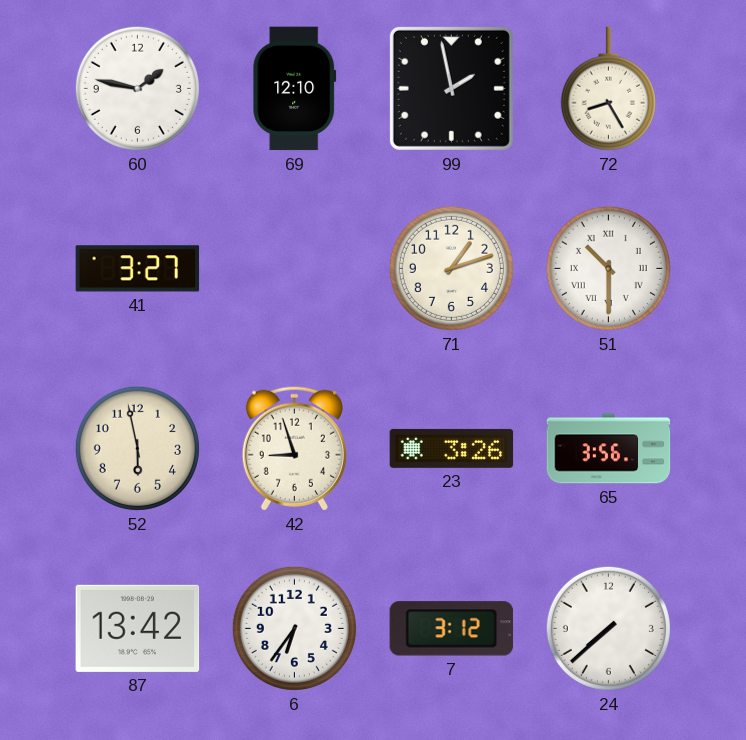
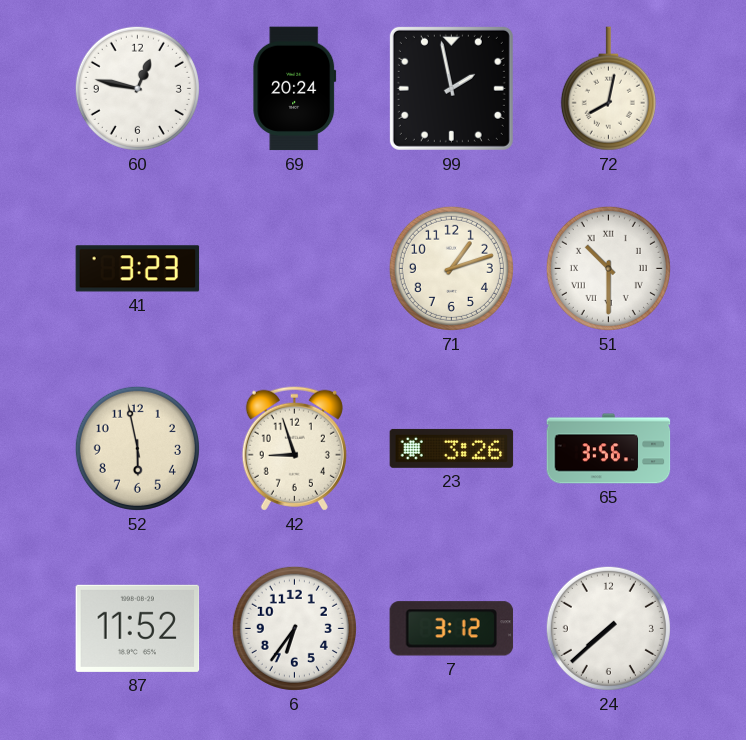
60: 1:47 -> 12:47
69: 12:10 -> 20:24
72: 8:25 -> 8:02
41: 3:27 -> 3:23
87: 13:42 -> 11:52
